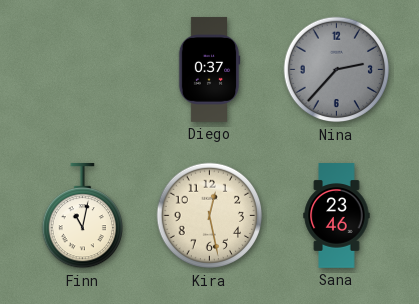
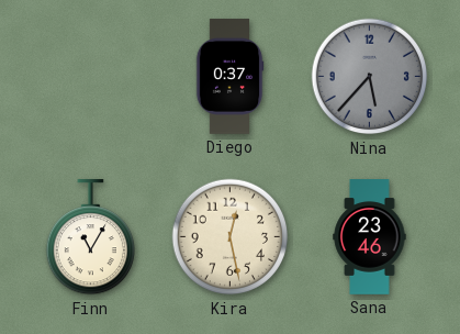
Nina: 2:37 -> 5:37
Finn: 11:02 -> 11:05
